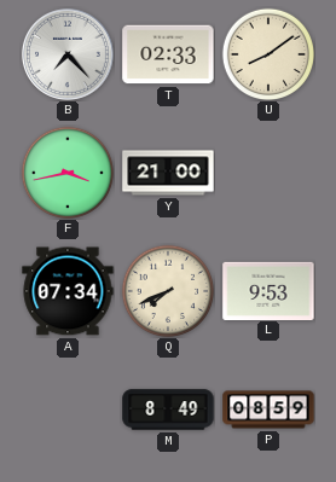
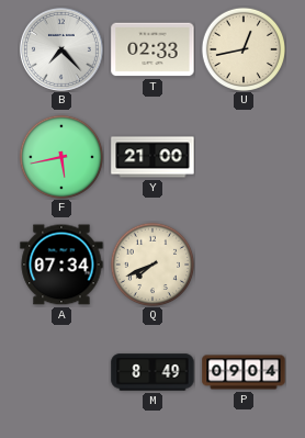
U: 8:09 -> 12:43
F: 3:43 -> 5:43
L: 9:53 -> none
P: 08:59 -> 09:04
